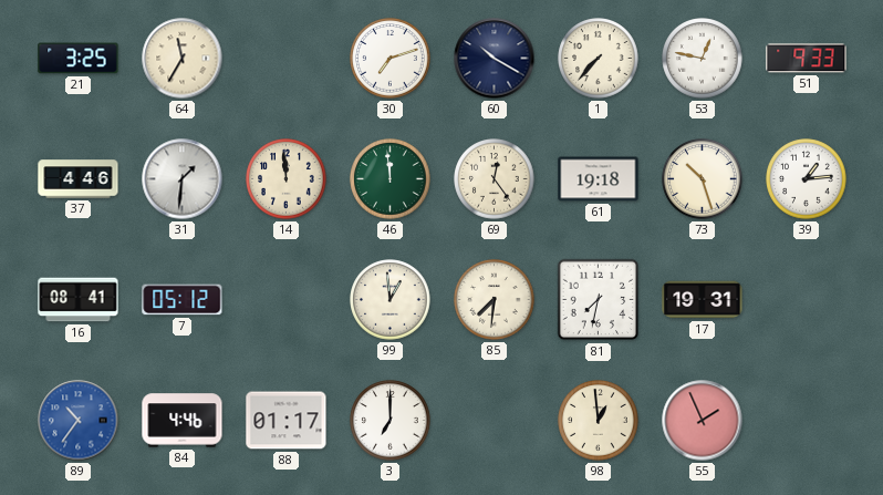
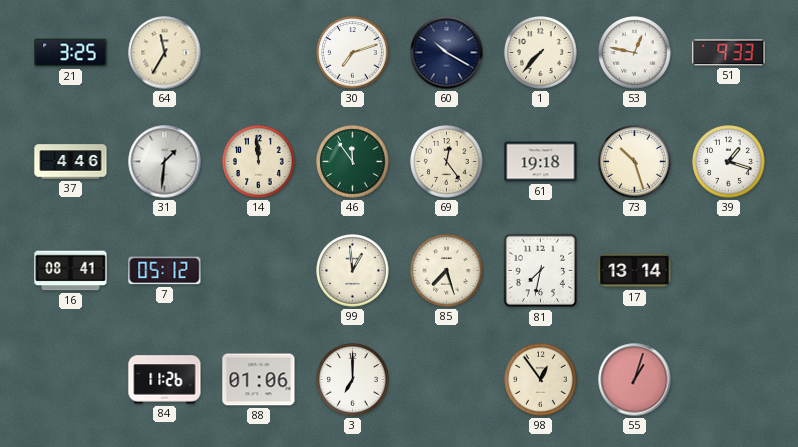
46: 11:59 -> 11:54
39: 1:14 -> 1:18
85: 7:31 -> 7:27
17: 19:31 -> 13:14
89: 10:36 -> none
84: 4:46 -> 11:26
88: 01:17 -> 01:06
98: 12:59 -> 12:54
55: 1:56 -> 1:03
